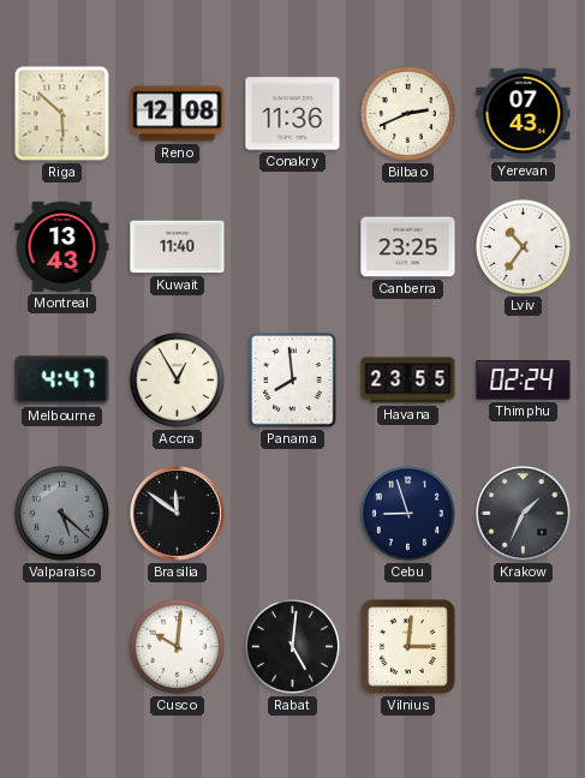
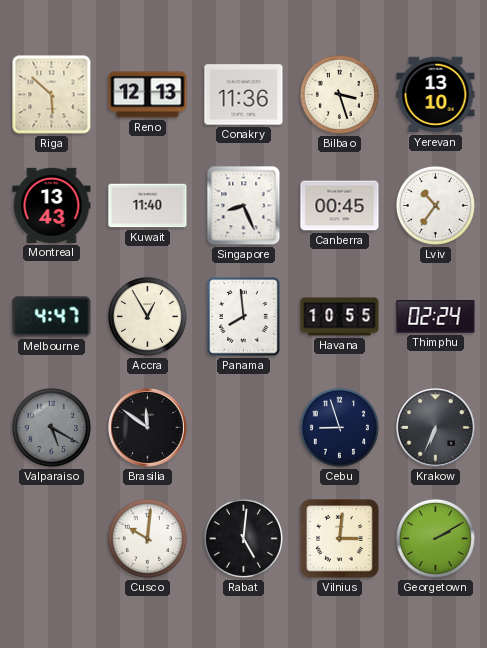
Reno: 12:08 -> 12:13
Bilbao: 2:41 -> 3:27
Yerevan: 07:43 -> 13:10
Singapore: none -> 8:26
Canberra: 23:25 -> 00:45
Havana: 23:55 -> 10:55
Valparaiso: 5:22 -> 5:20
Krakow: 1:34 -> 6:34
Georgetown: none -> 2:10
